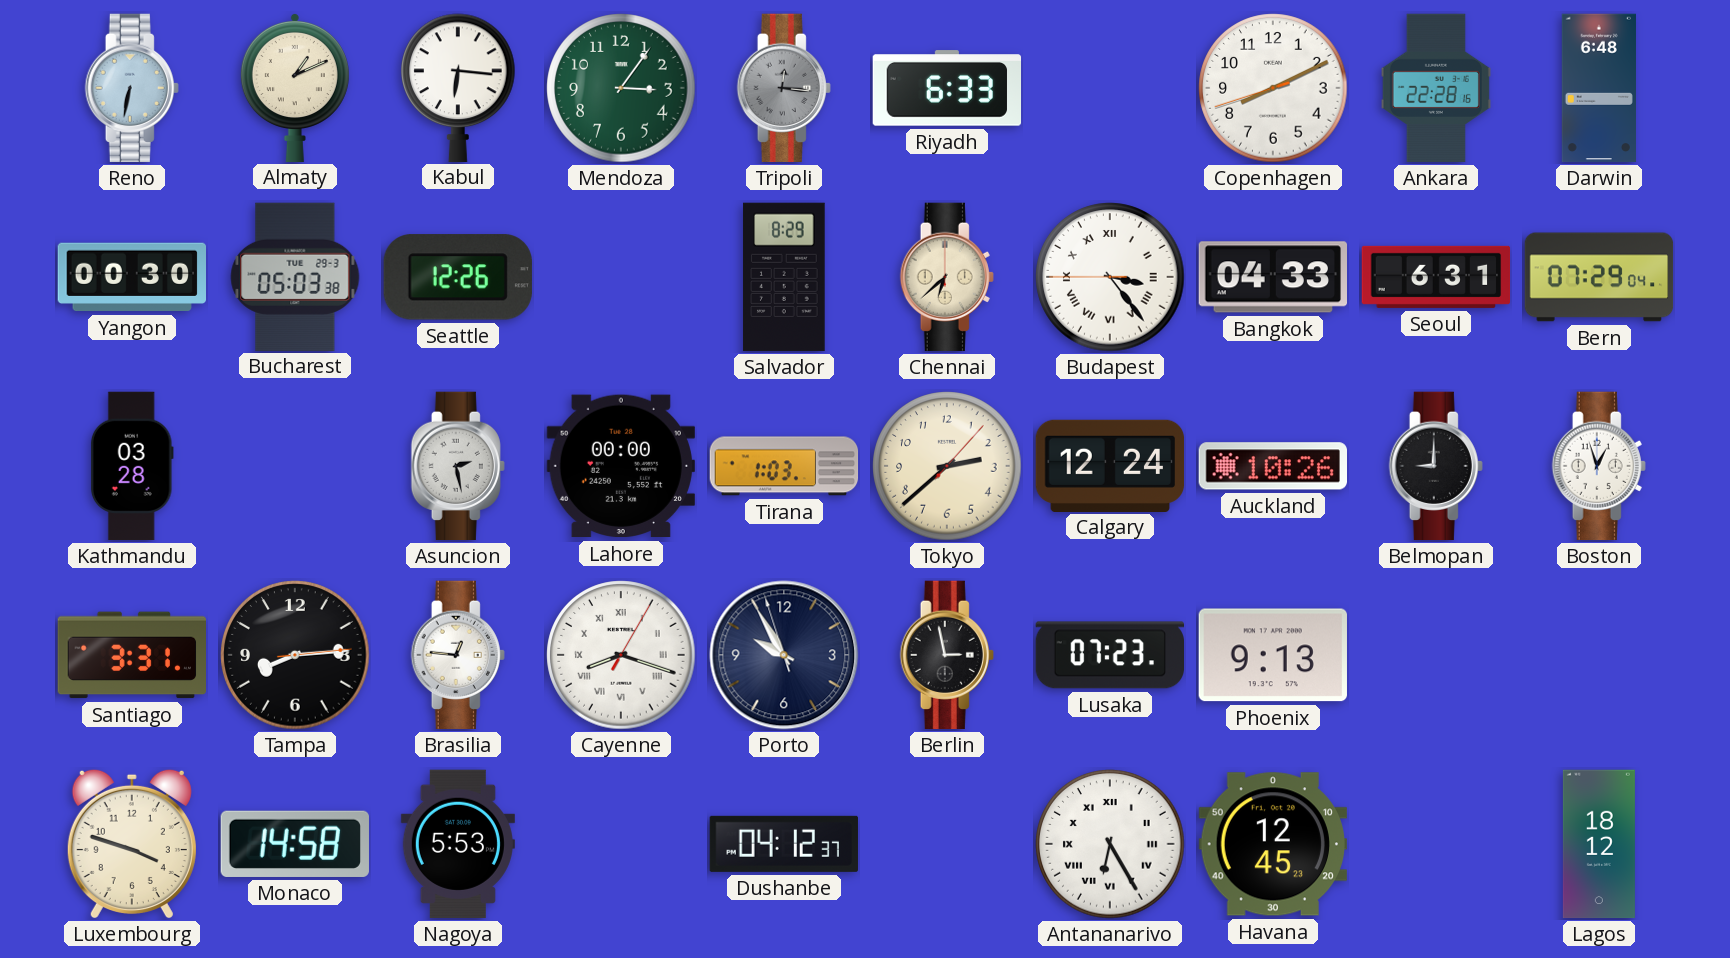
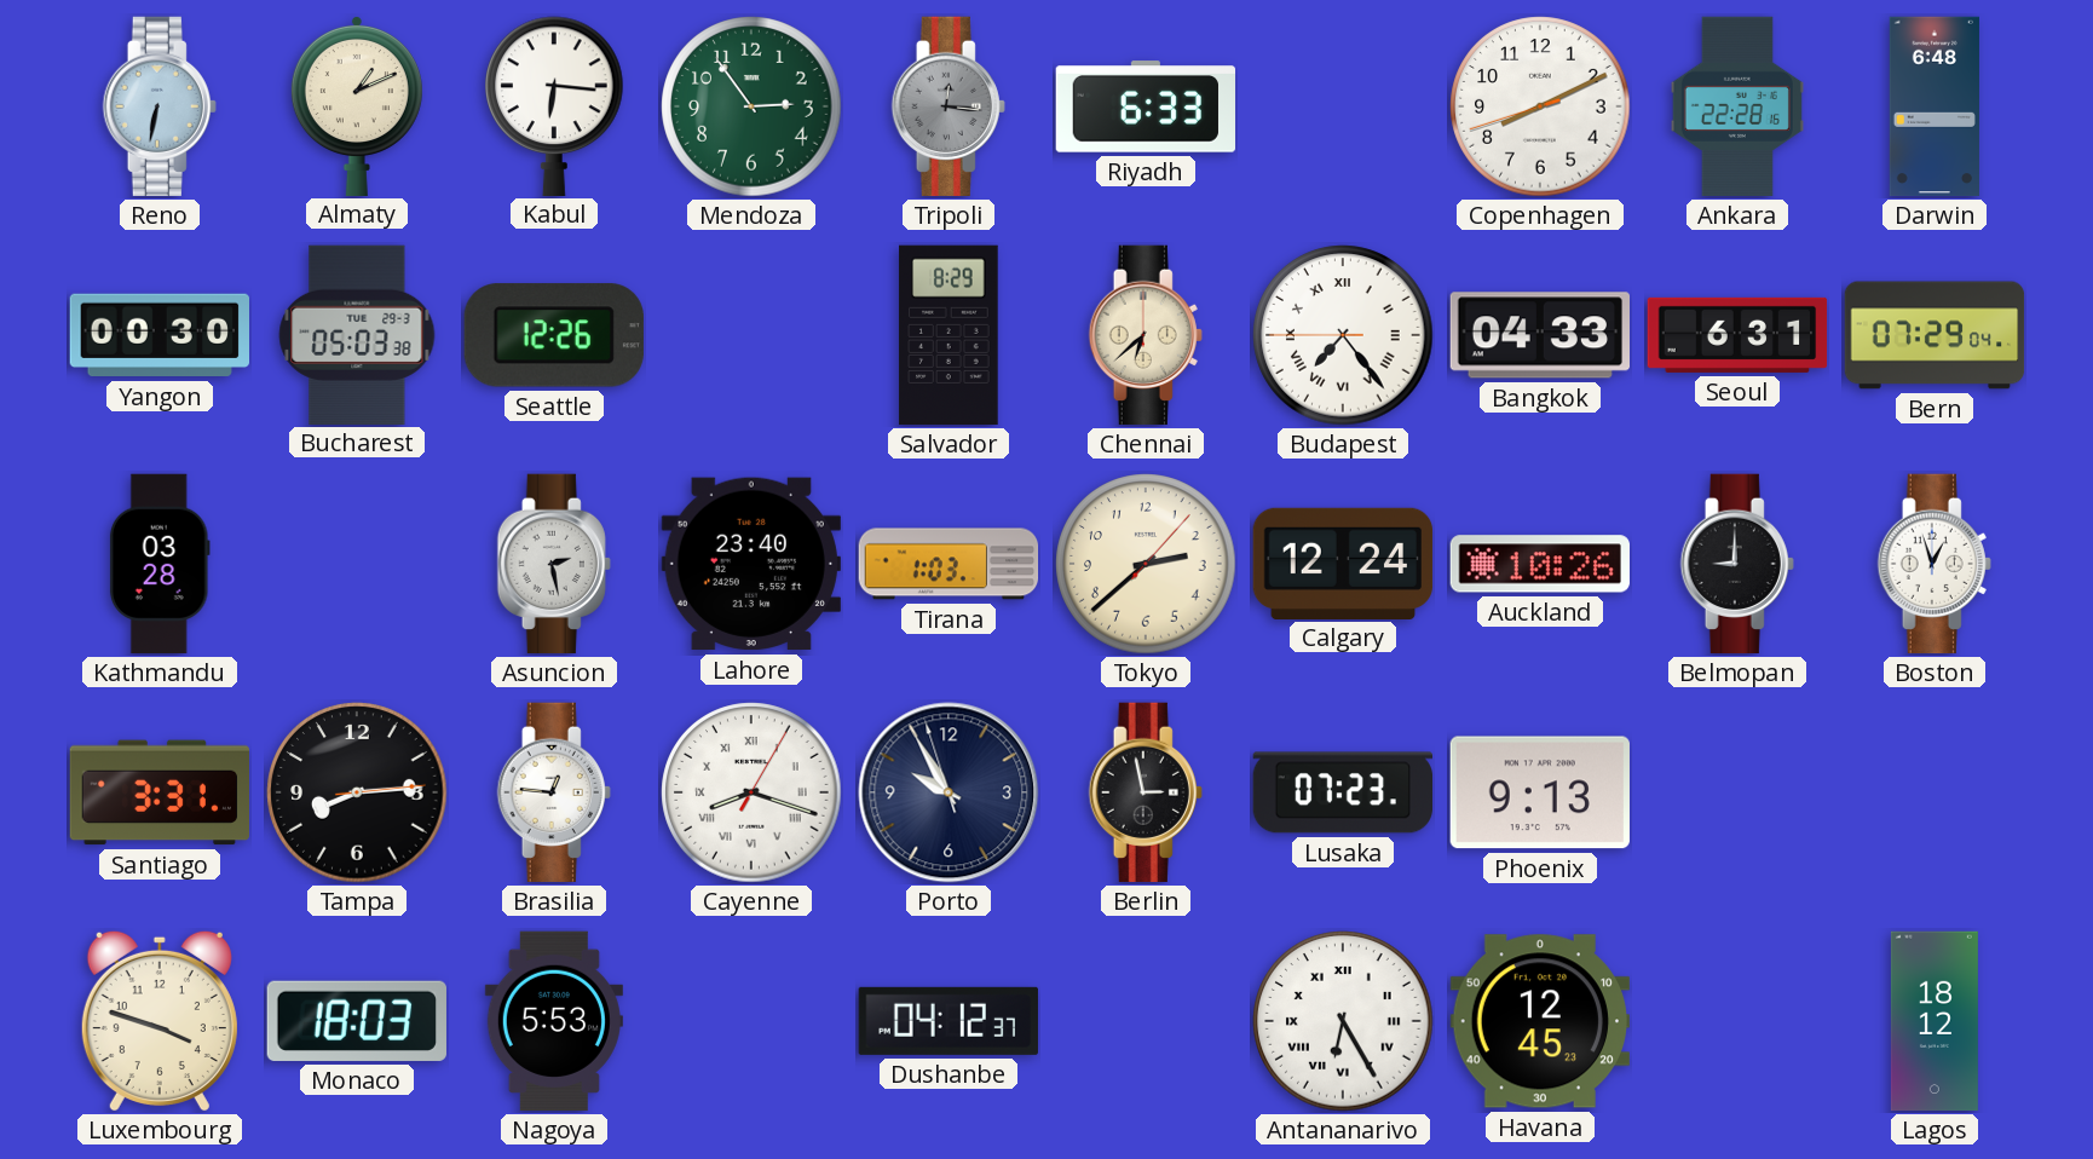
Mendoza: 3:06 -> 2:54
Budapest: 3:23 -> 7:23
Lahore: 00:00 -> 23:40
Monaco: 14:58 -> 18:03
